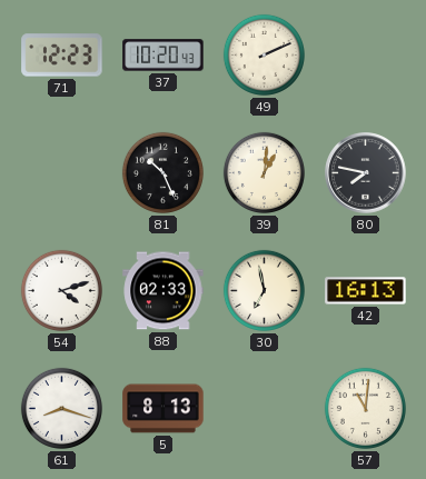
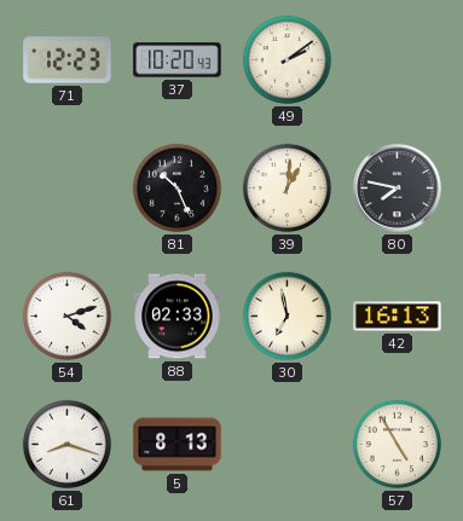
49: 2:11 -> 2:09
57: 11:01 -> 4:55
